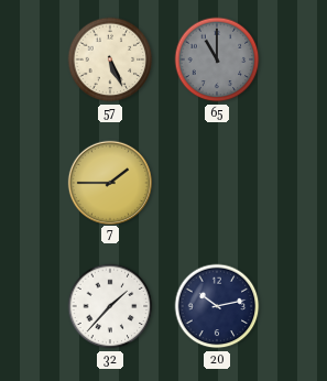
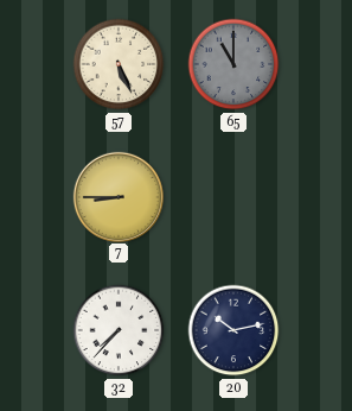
7: 1:45 -> 8:45
32: 1:37 -> 7:37
